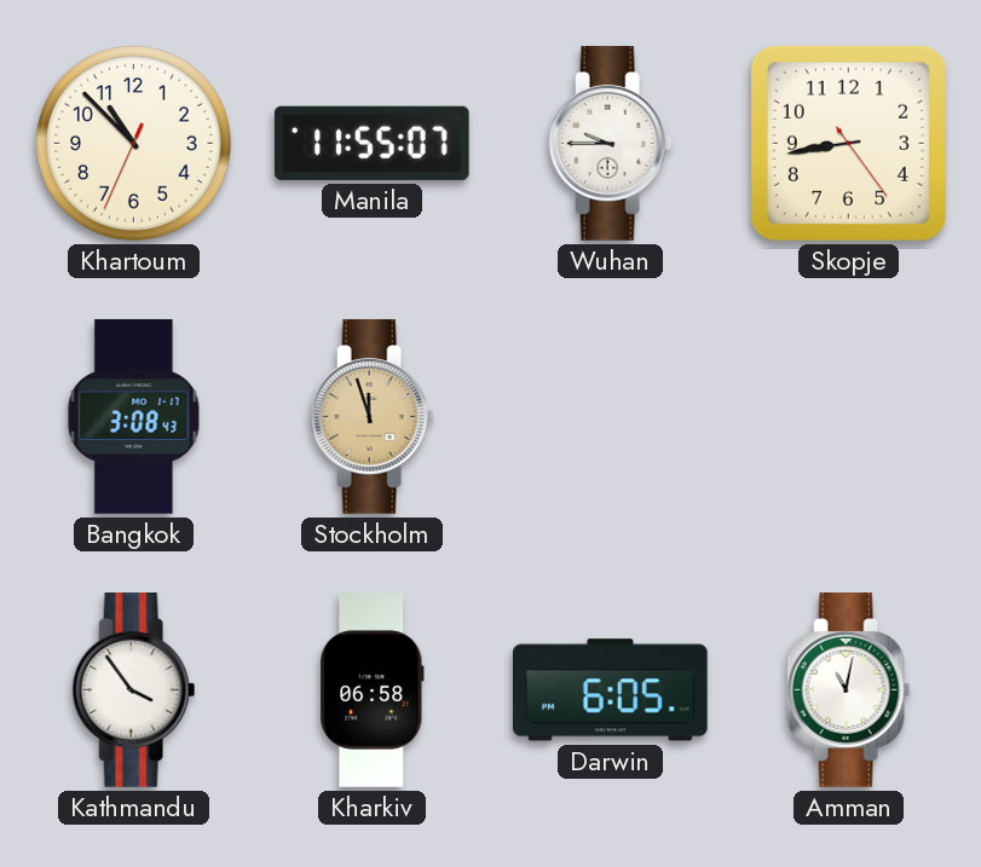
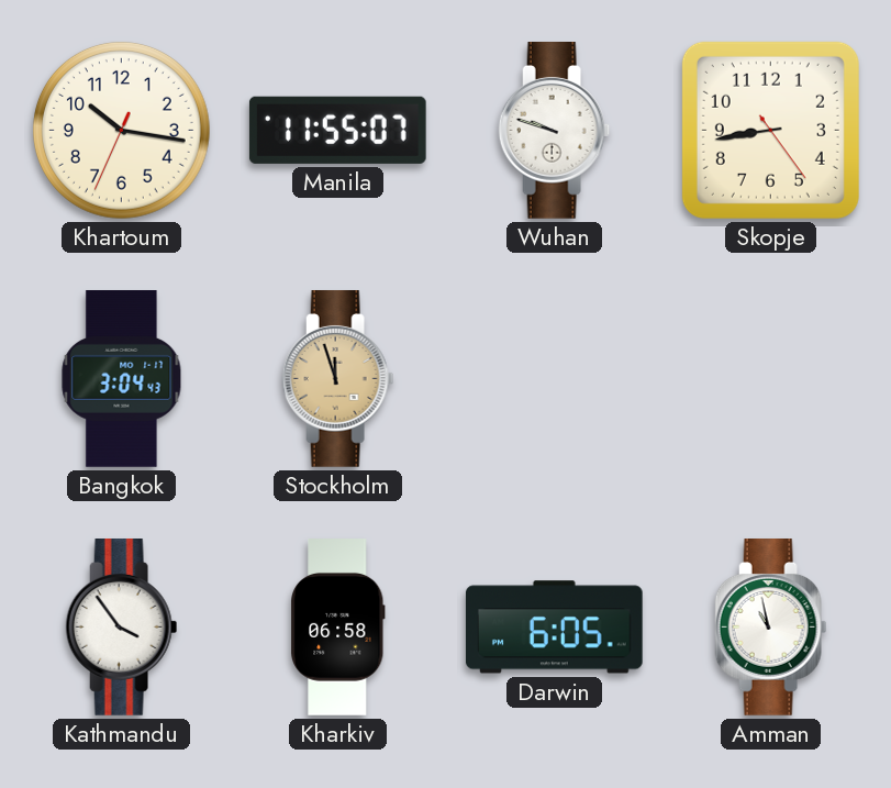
Khartoum: 10:52 -> 10:16
Wuhan: 9:45 -> 9:48
Bangkok: 3:08 -> 3:04
Amman: 11:02 -> 10:58
